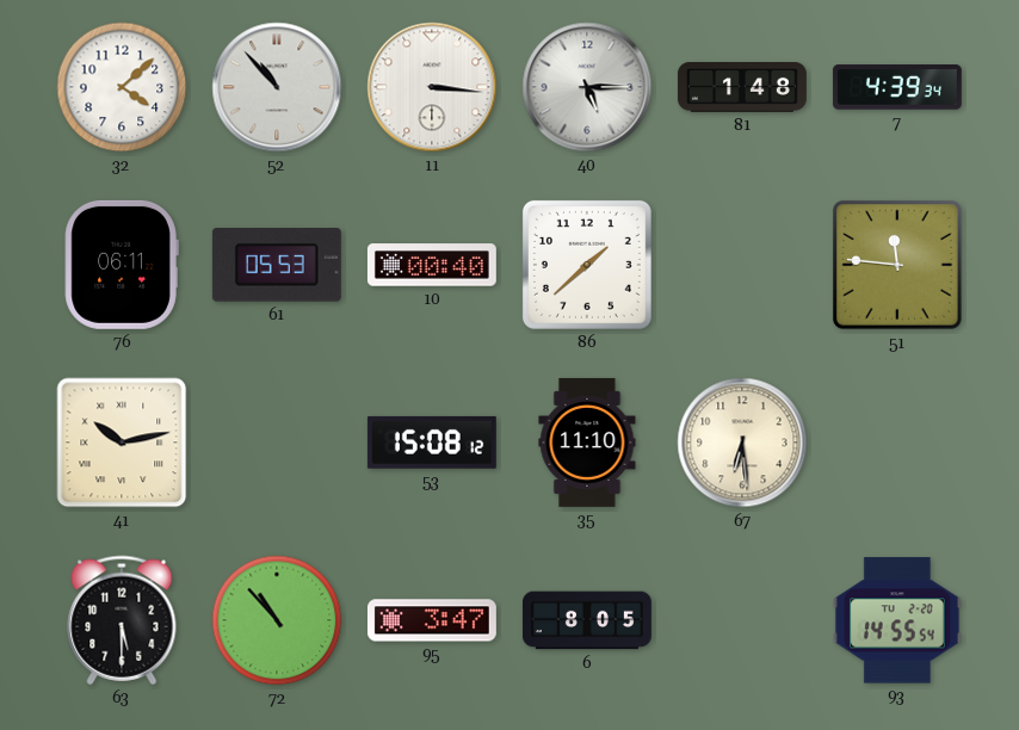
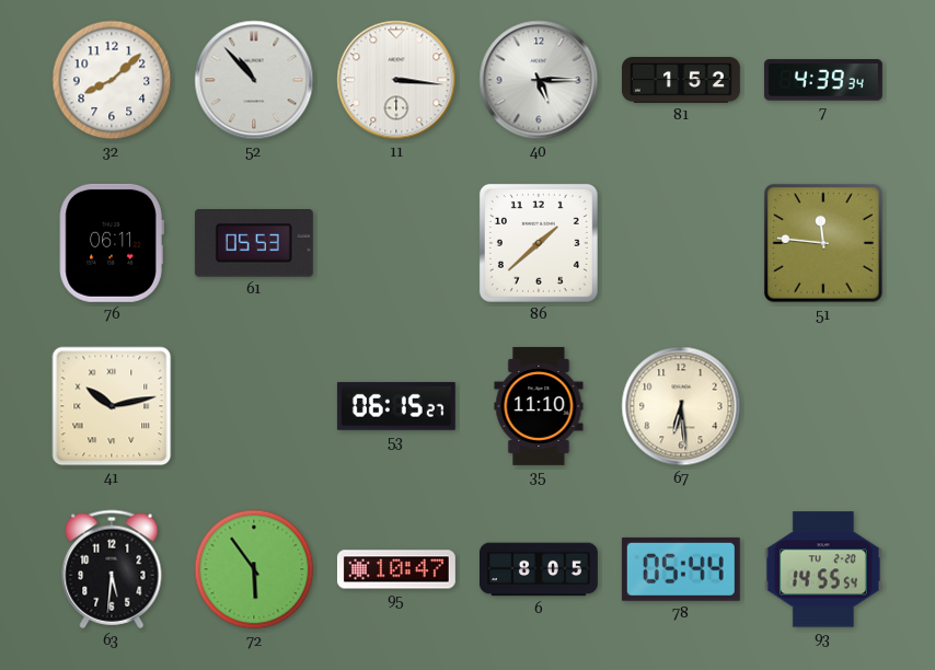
32: 4:08 -> 8:08
81: 1:48 -> 1:52
10: 00:40 -> none
53: 15:08 -> 06:15
63: 5:30 -> 5:31
72: 10:53 -> 5:54
95: 3:47 -> 10:47
78: none -> 05:44
